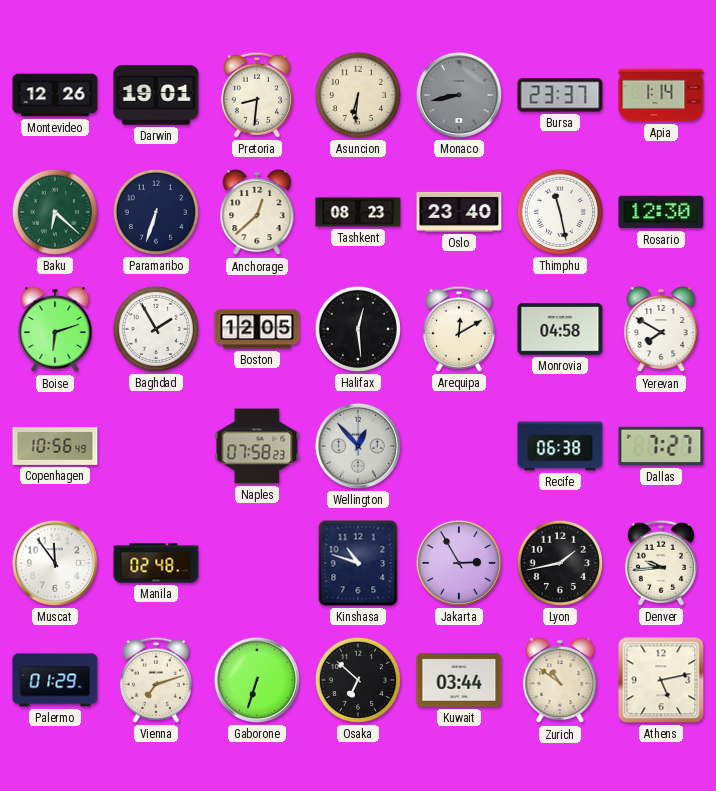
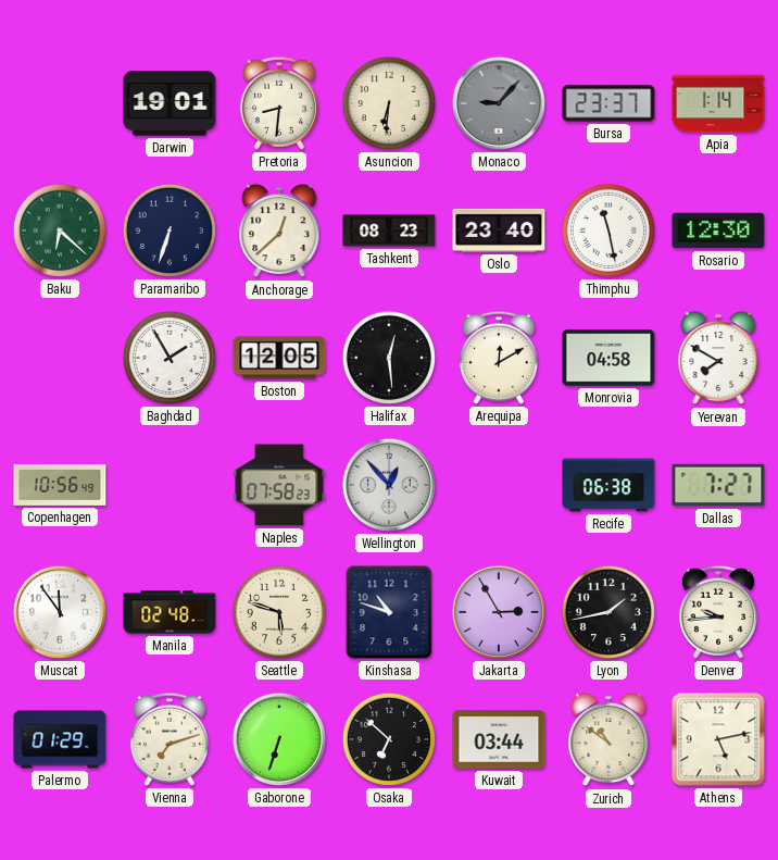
Montevideo: 12:26 -> none
Monaco: 8:43 -> 9:07
Boise: 6:12 -> none
Seattle: none -> 5:48
